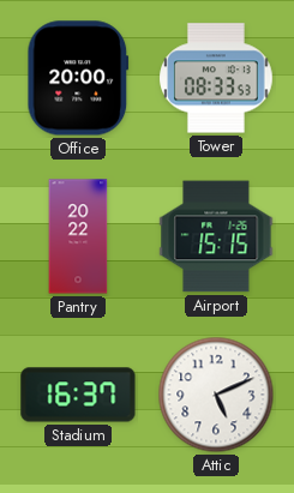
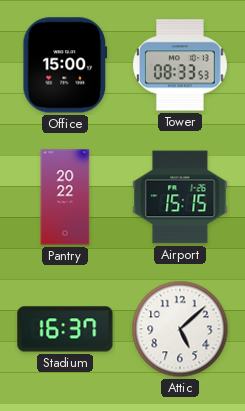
Office: 20:00 -> 15:00
Attic: 5:11 -> 5:08
